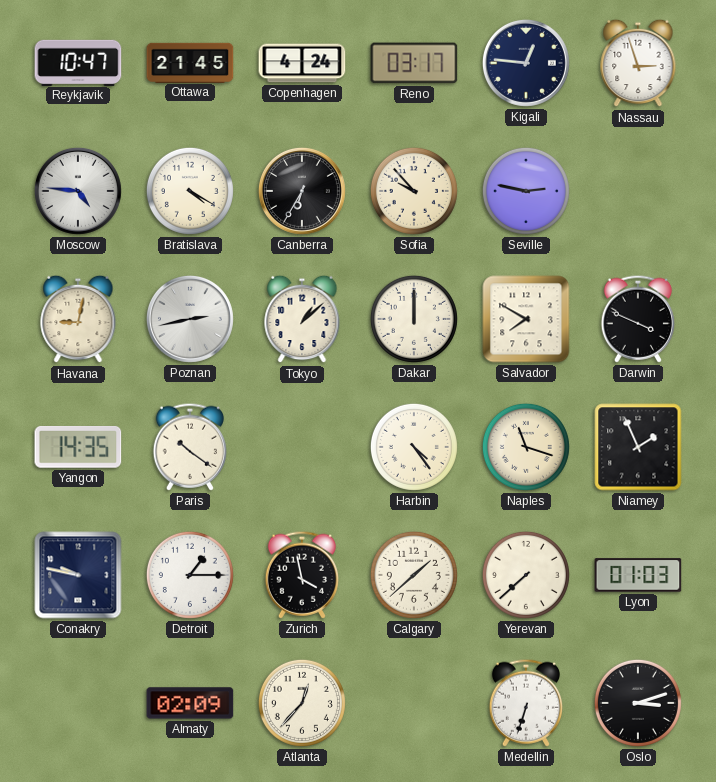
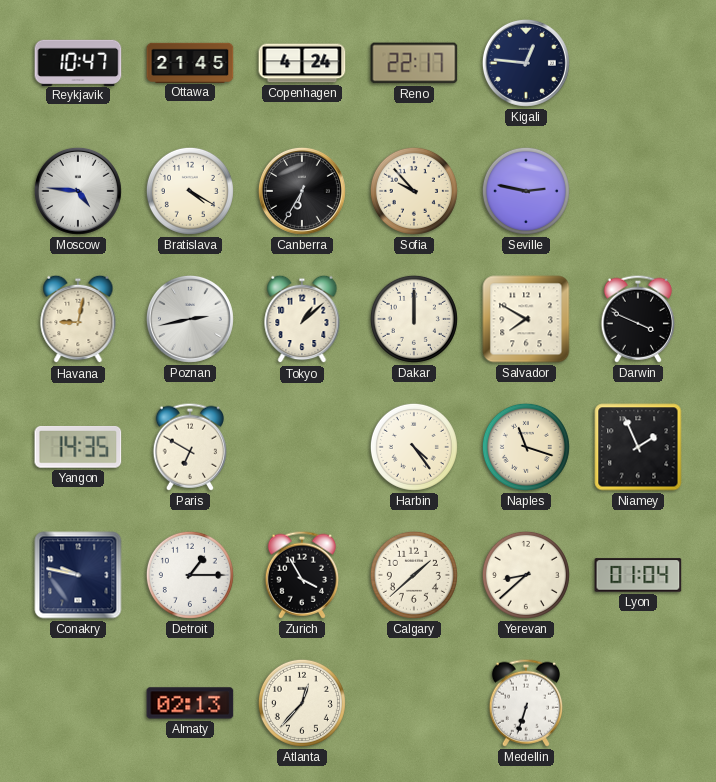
Reno: 03:17 -> 22:17
Nassau: 2:57 -> none
Paris: 10:21 -> 6:50
Zurich: 3:58 -> 3:55
Yerevan: 7:38 -> 8:38
Lyon: 01:03 -> 01:04
Almaty: 02:09 -> 02:13
Oslo: 3:12 -> none
